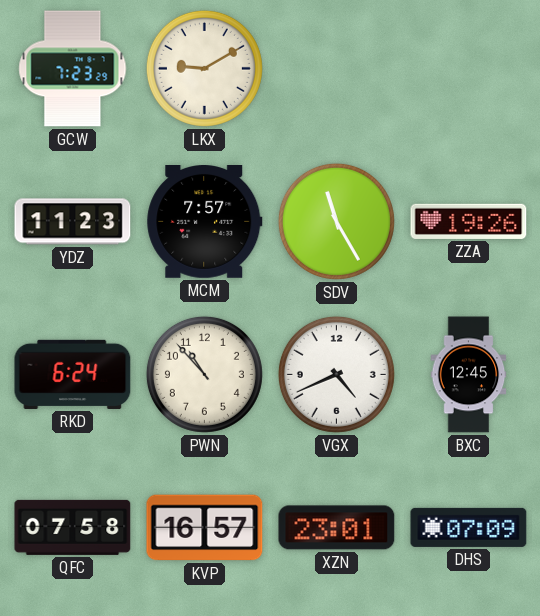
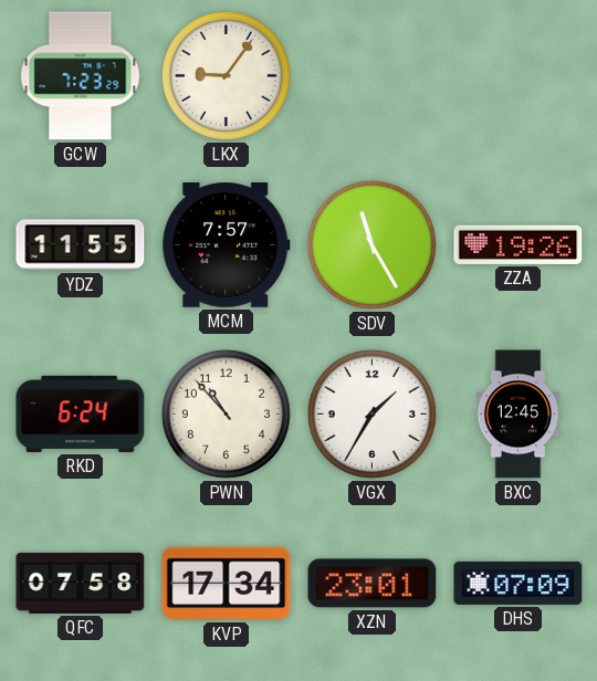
LKX: 9:10 -> 9:06
YDZ: 11:23 -> 11:55
VGX: 4:41 -> 1:35
KVP: 16:57 -> 17:34
